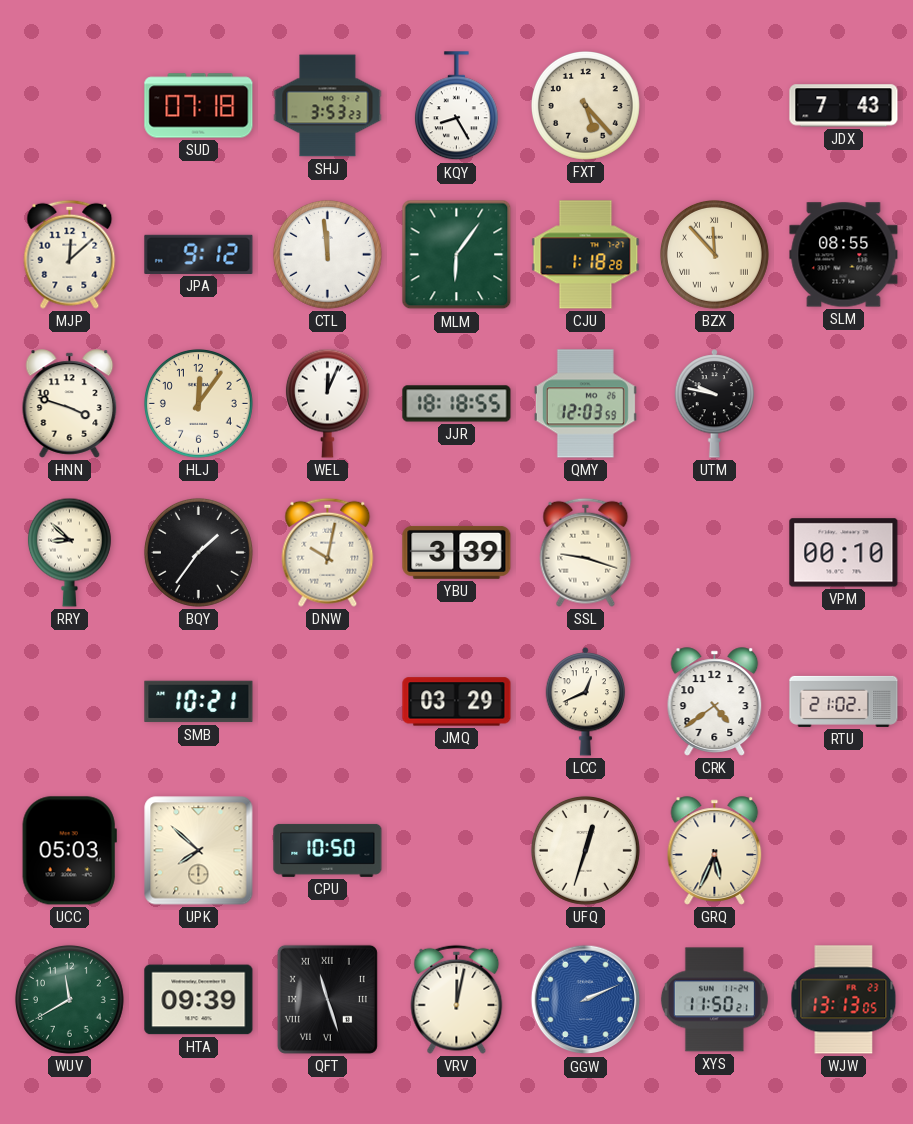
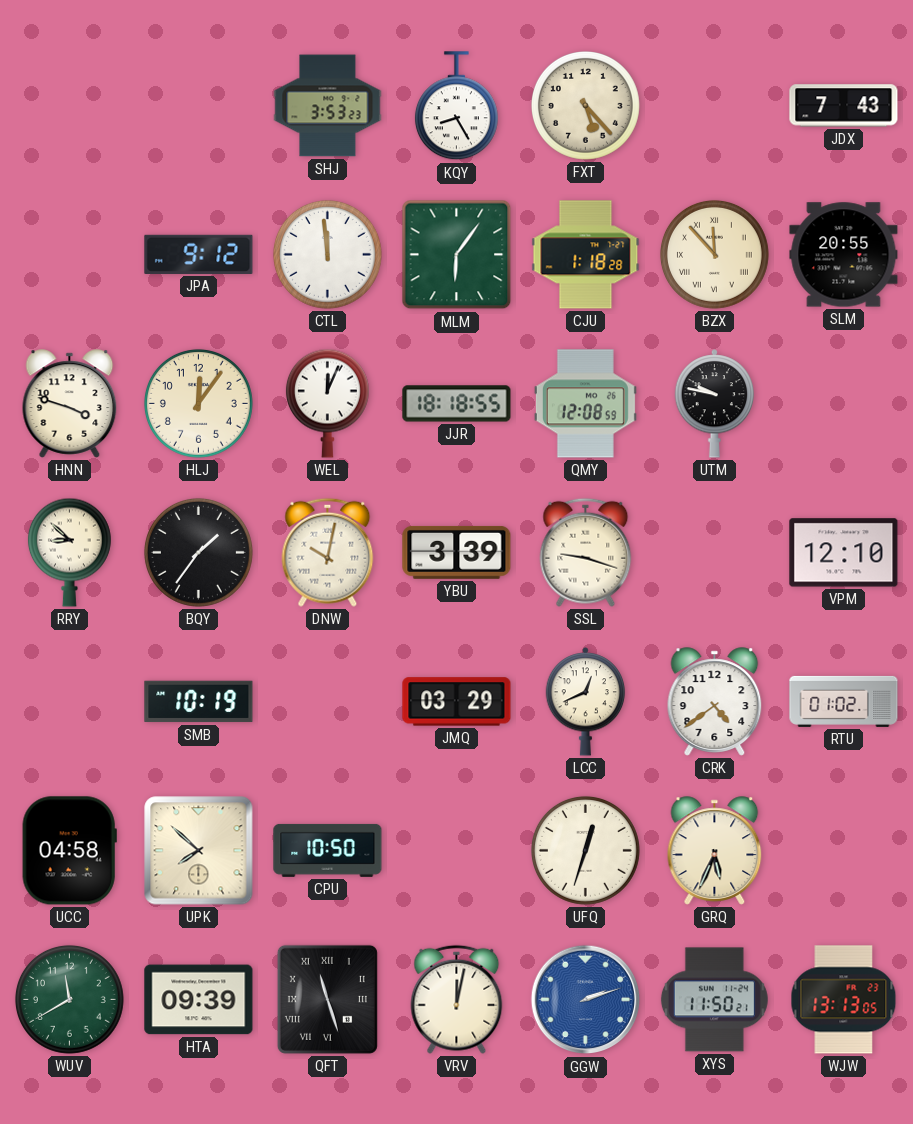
SUD: 07:18 -> none
MJP: 12:08 -> none
SLM: 08:55 -> 20:55
QMY: 12:03 -> 12:08
VPM: 00:10 -> 12:10
SMB: 10:21 -> 10:19
RTU: 21:02 -> 01:02
UCC: 05:03 -> 04:58
GGW: 2:11 -> 2:12
